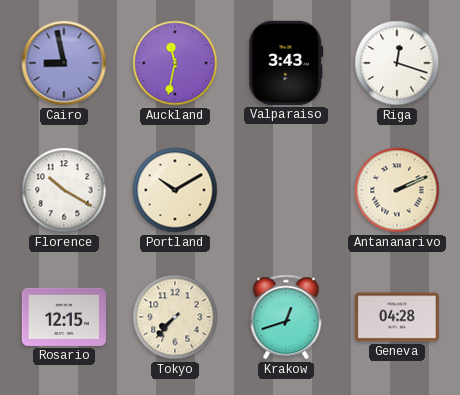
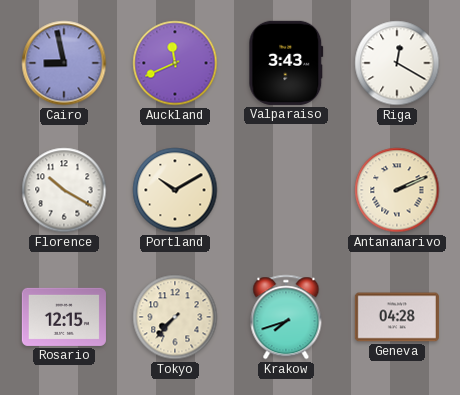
Auckland: 11:32 -> 11:41
Riga: 12:18 -> 12:20
Krakow: 12:42 -> 7:42
